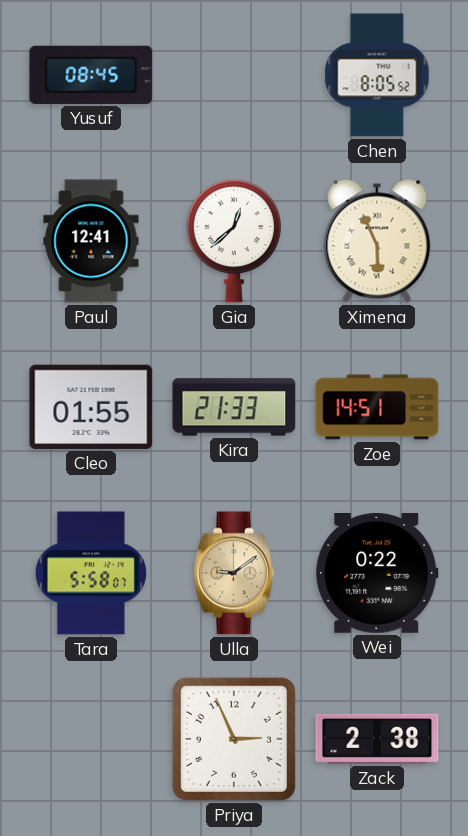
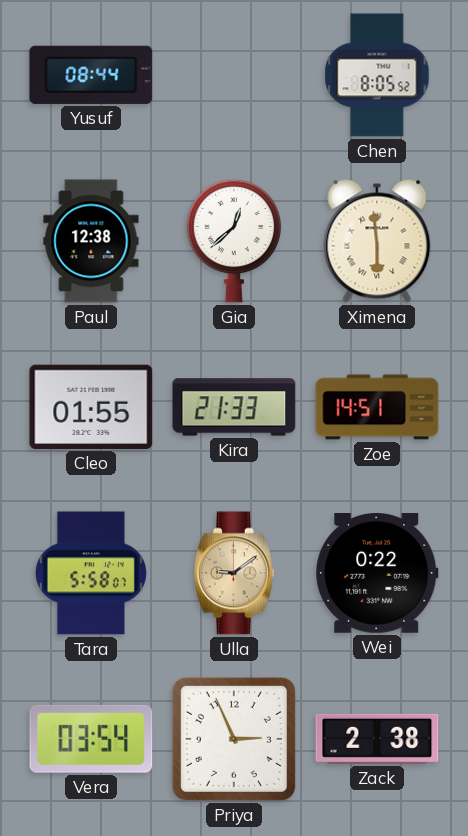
Yusuf: 08:45 -> 08:44
Paul: 12:41 -> 12:38
Ximena: 5:56 -> 5:59
Vera: none -> 03:54
